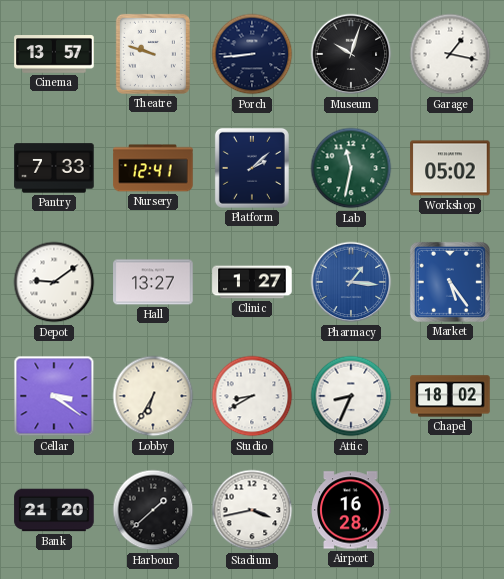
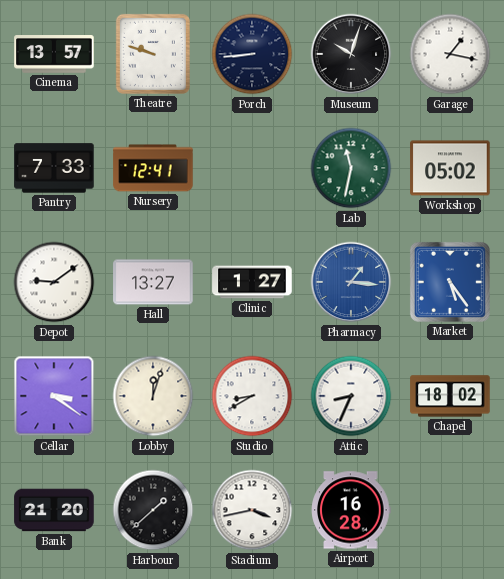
Platform: 2:08 -> none
Lobby: 6:35 -> 12:03
